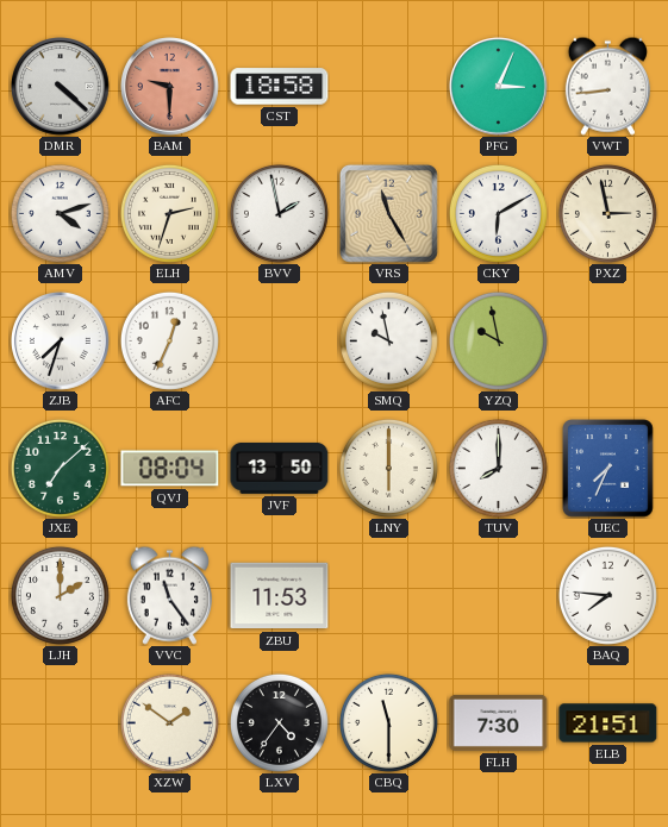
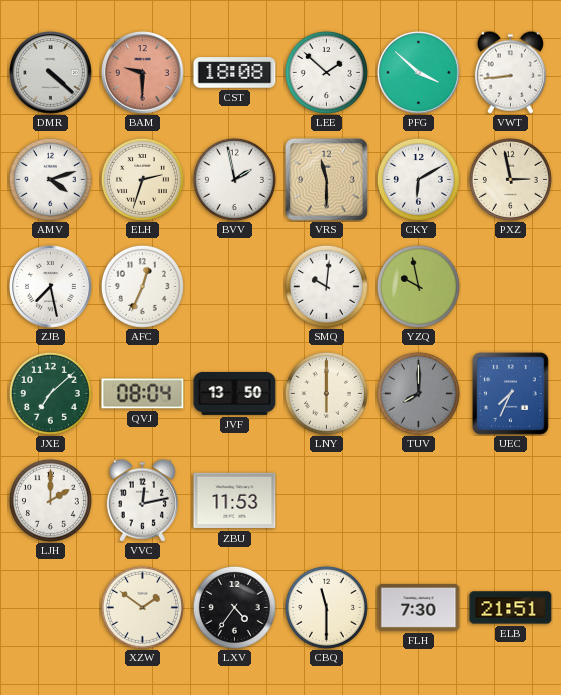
CST: 18:58 -> 18:08
LEE: none -> 1:52
PFG: 3:04 -> 3:52
VRS: 11:25 -> 11:30
ZJB: 7:33 -> 7:28
SMQ: 9:58 -> 10:01
TUV dial: white -> grey
VVC: 11:24 -> 12:13
BAQ: 7:46 -> none
